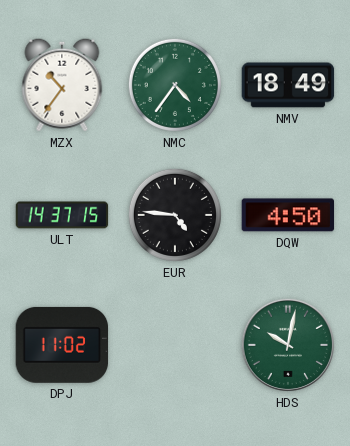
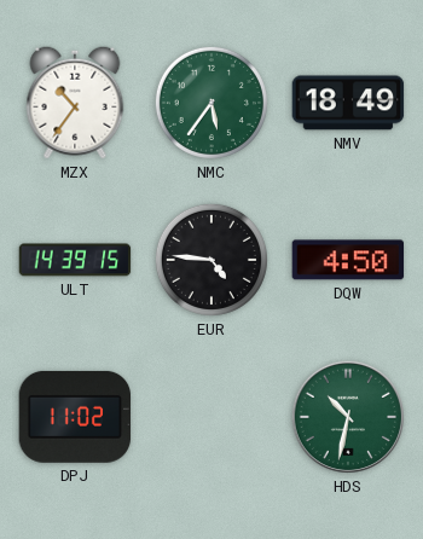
NMC: 4:36 -> 5:36
ULT: 14:37 -> 14:39
HDS: 10:02 -> 10:32
